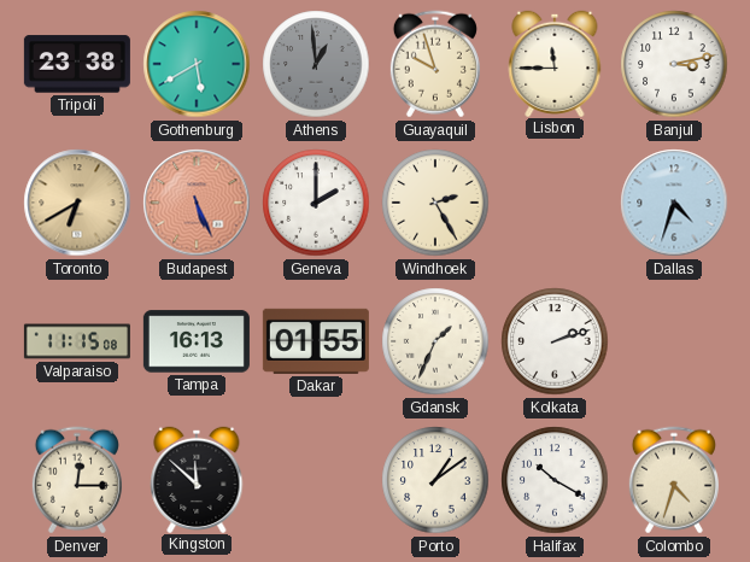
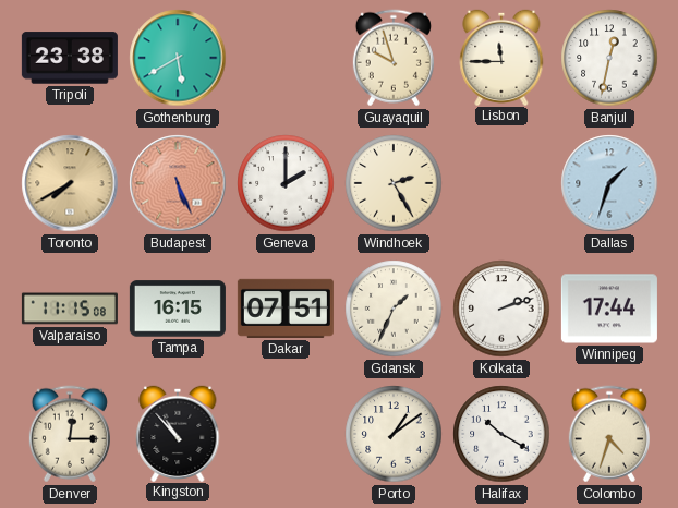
Athens: 12:59 -> none
Banjul: 3:13 -> 12:32
Toronto: 6:40 -> 7:40
Dallas: 4:33 -> 1:33
Tampa: 16:13 -> 16:15
Dakar: 01:55 -> 07:51
Winnipeg: none -> 17:44
Kingston: 11:52 -> 10:53
